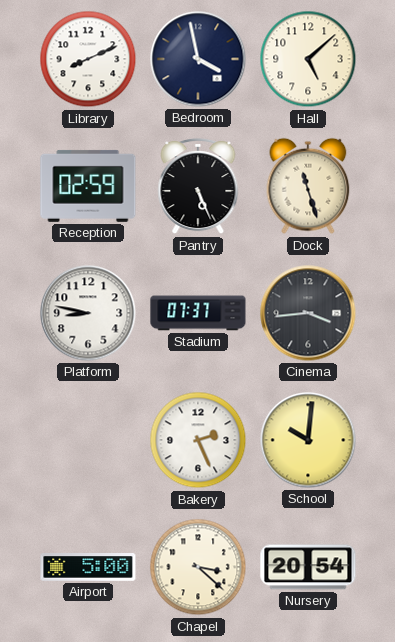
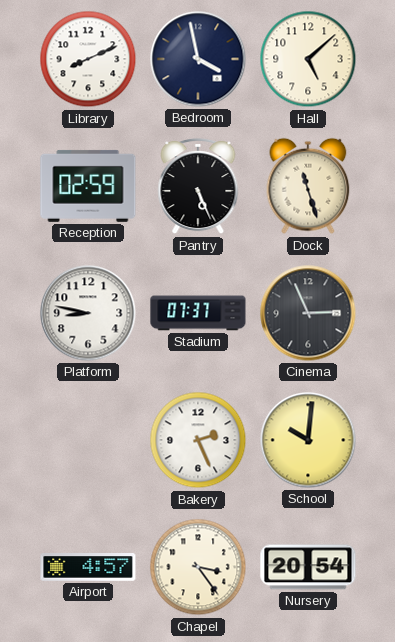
Cinema: 3:44 -> 2:56
Airport: 5:00 -> 4:57
Chapel: 3:22 -> 3:24
